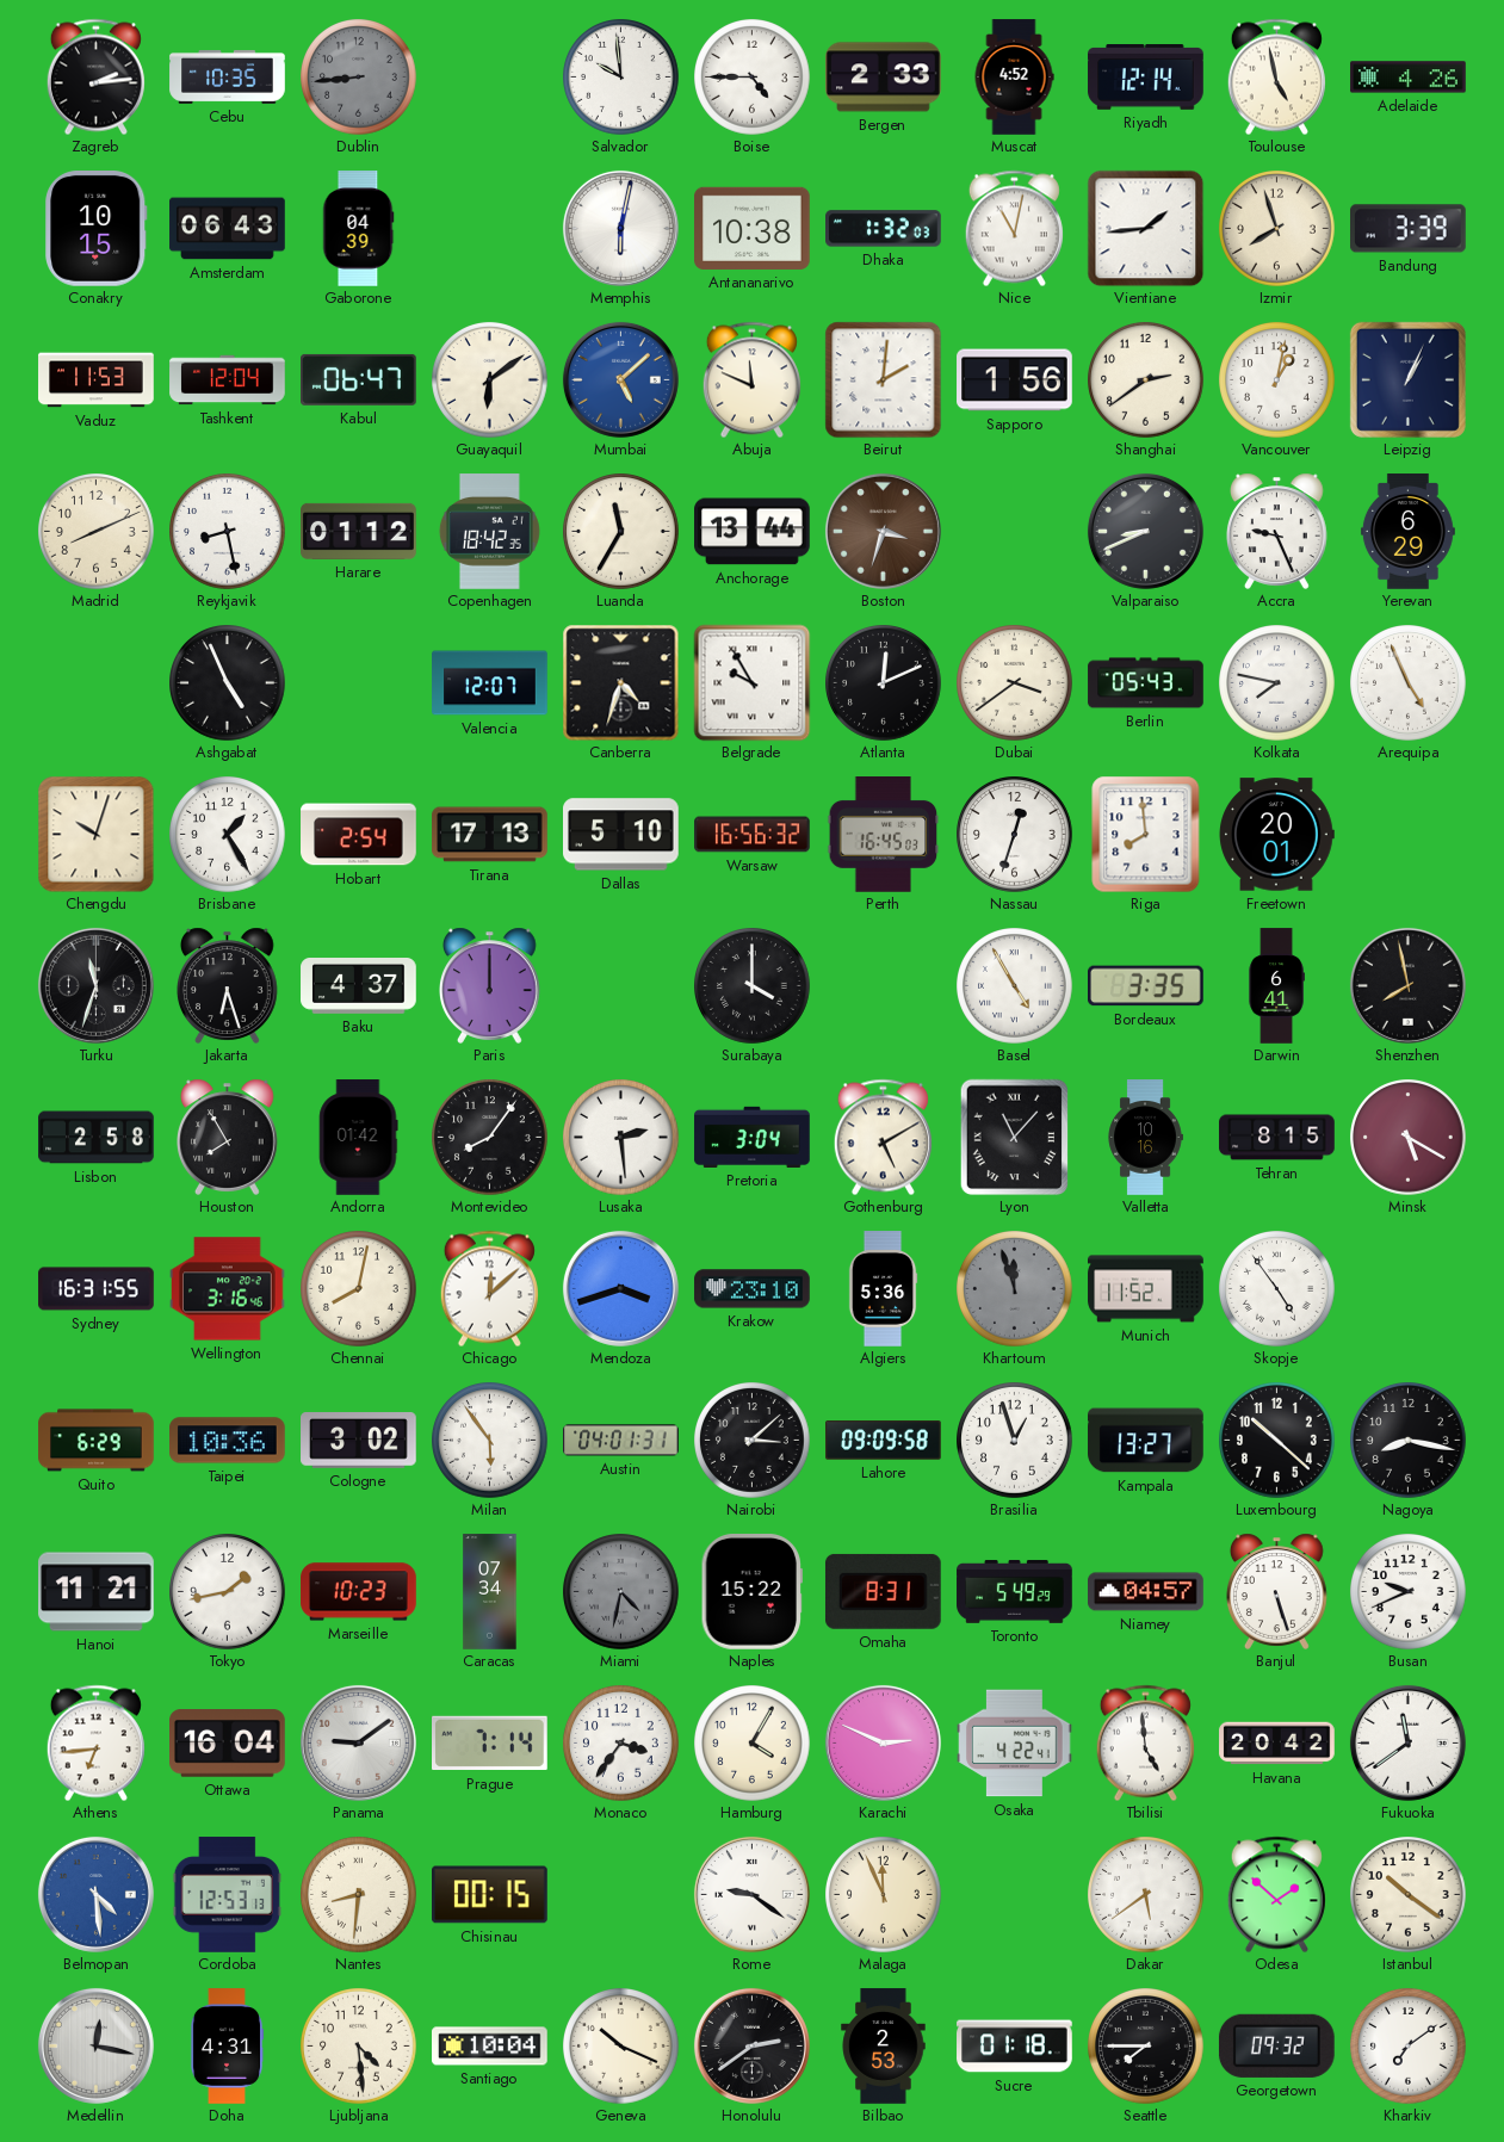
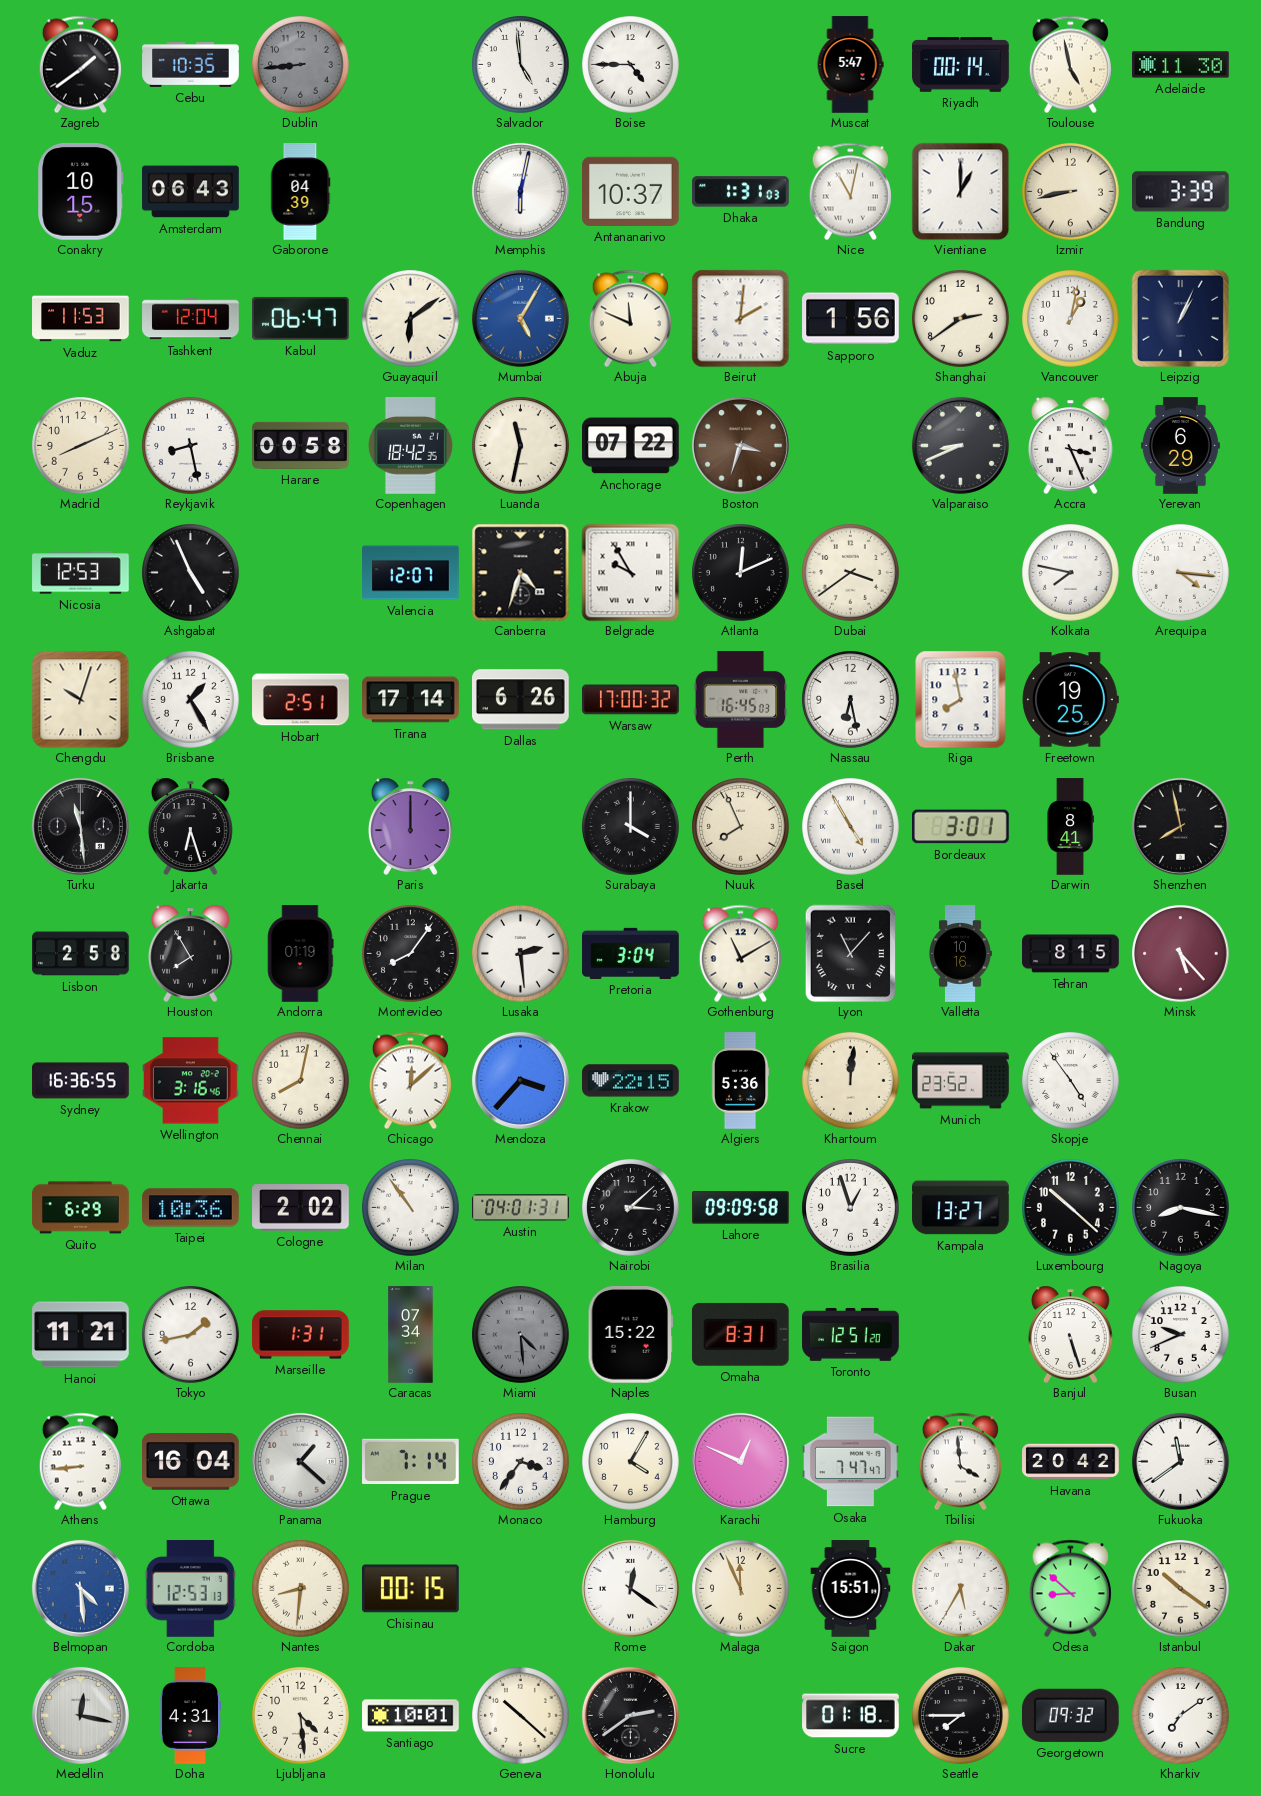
Zagreb: 2:14 -> 1:39
Salvador: 9:59 -> 4:59
Bergen: 2:33 -> none
Muscat: 4:52 -> 5:47
Riyadh: 12:14 -> 00:14
Adelaide: 4:26 -> 11:30
Antananarivo: 10:38 -> 10:37
Dhaka: 1:32 -> 1:31
Vientiane: 1:44 -> 1:00
Izmir: 7:57 -> 8:43
Mumbai: 5:08 -> 5:05
Harare: 01:12 -> 00:58
Luanda: 11:35 -> 11:32
Anchorage: 13:44 -> 07:22
Accra: 9:26 -> 3:26
Nicosia: none -> 12:53
Berlin: 05:43 -> none
Arequipa: 4:56 -> 4:16
Hobart: 2:54 -> 2:51
Tirana: 17:13 -> 17:14
Dallas: 5:10 -> 6:26
Warsaw: 16:56 -> 17:00
Nassau: 12:33 -> 6:28
Riga: 7:59 -> 7:58
Freetown: 20:01 -> 19:25
Turku: 11:33 -> 11:29
Baku: 4:37 -> none
Nuuk: none -> 7:56
Bordeaux: 3:35 -> 3:01
Darwin: 6:41 -> 8:41
Andorra: 01:42 -> 01:19
Gothenburg: 5:10 -> 11:10
Minsk: 5:20 -> 5:23
Sydney: 16:31 -> 16:36
Mendoza: 3:42 -> 3:37
Krakow: 23:10 -> 22:15
Khartoum: 11:57 -> 12:01
Khartoum dial: grey -> cream
Munich: 11:52 -> 23:52
Cologne: 3:02 -> 2:02
Milan: 5:54 -> 10:54
Marseille: 10:23 -> 1:31
Miami: 4:32 -> 4:29
Toronto: 5:49 -> 12:51
Niamey: 04:57 -> none
Athens: 6:44 -> 8:44
Panama: 9:09 -> 1:22
Karachi: 2:49 -> 12:49
Osaka: 4:22 -> 7:47
Tbilisi: 4:59 -> 3:59
Rome: 9:21 -> 12:21
Saigon: none -> 15:51
Dakar: 5:39 -> 5:35
Odesa: 1:52 -> 8:52
Santiago: 10:04 -> 10:01
Geneva: 10:19 -> 10:22
Bilbao: 2:53 -> none
